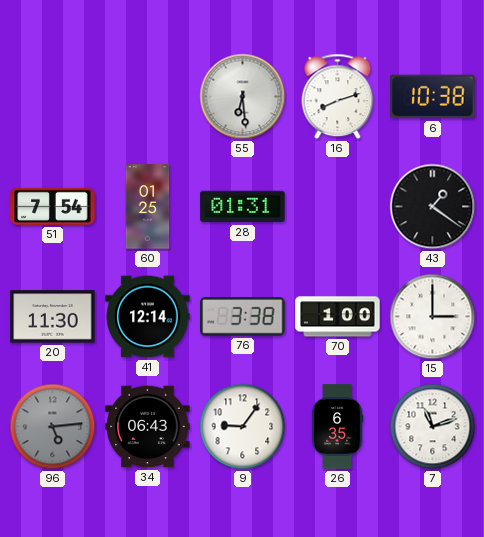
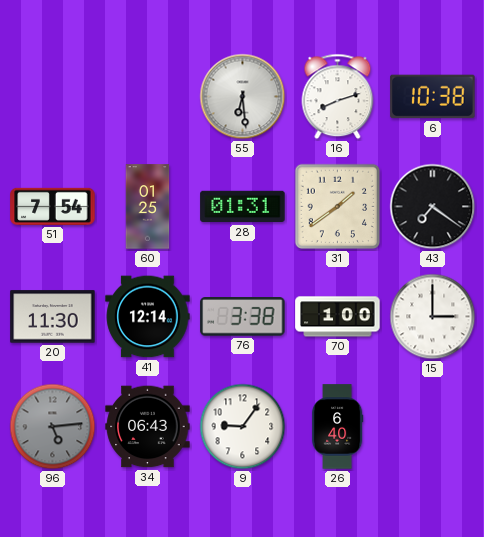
31: none -> 1:39
43: 1:21 -> 7:21
26: 6:35 -> 6:40
7: 11:12 -> none
